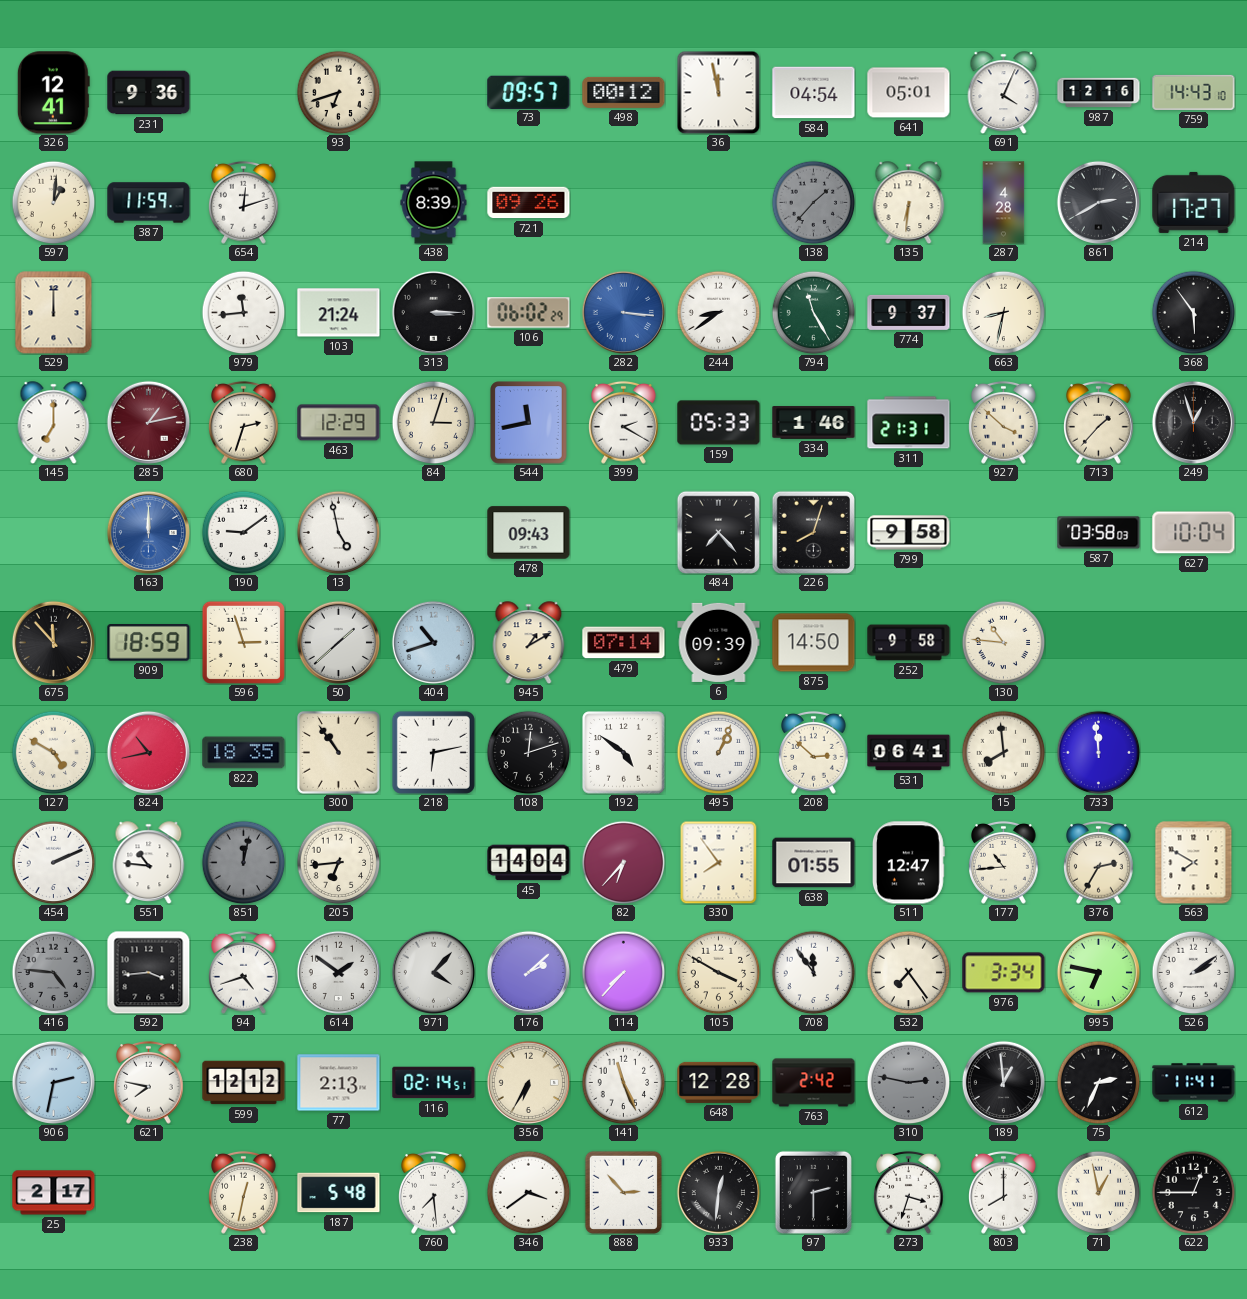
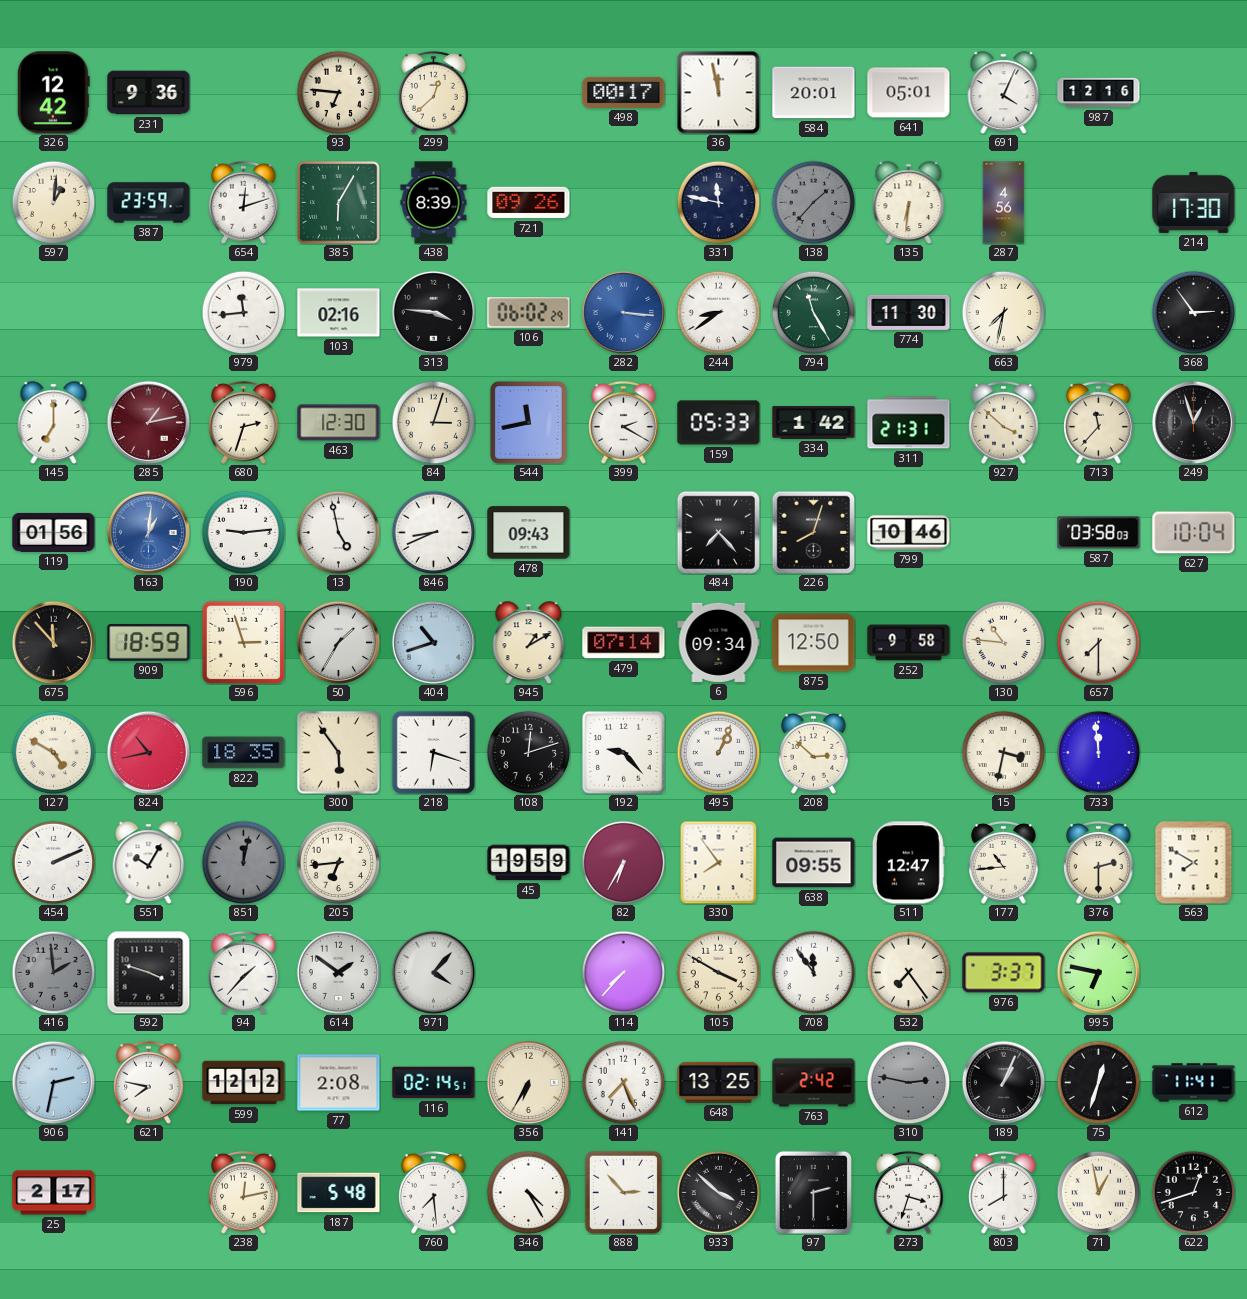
326: 12:41 -> 12:42
93: 6:42 -> 6:46
299: none -> 12:38
73: 09:57 -> none
498: 00:12 -> 00:17
584: 04:54 -> 20:01
759: 14:43 -> none
387: 11:59 -> 23:59
385: none -> 6:05
331: none -> 11:47
287: 4:28 -> 4:56
861: 2:40 -> none
214: 17:27 -> 17:30
529: 12:00 -> none
103: 21:24 -> 02:16
313: 3:15 -> 3:46
774: 9:37 -> 11:30
663: 8:32 -> 7:32
368: 5:54 -> 2:54
463: 12:29 -> 12:30
334: 1:46 -> 1:42
713: 1:37 -> 11:37
119: none -> 01:56
163: 12:00 -> 1:01
190: 9:09 -> 9:14
846: none -> 8:41
799: 9:58 -> 10:46
50: 1:38 -> 1:35
6: 09:39 -> 09:34
875: 14:50 -> 12:50
657: none -> 7:30
300: 10:54 -> 5:54
218: 6:13 -> 6:18
192: 4:51 -> 9:23
531: 06:41 -> none
15: 7:59 -> 3:32
551: 10:46 -> 10:05
45: 14:04 -> 19:59
82: 6:37 -> 6:35
638: 01:55 -> 09:55
376: 2:35 -> 2:30
416: 4:46 -> 1:59
592: 3:44 -> 3:48
94: 4:42 -> 1:37
176: 2:08 -> none
976: 3:34 -> 3:37
526: 2:09 -> none
77: 2:13 -> 2:08
141: 11:26 -> 7:26
648: 12:28 -> 13:25
189: 12:59 -> 1:04
75: 2:34 -> 12:33
238: 12:32 -> 12:13
346: 3:39 -> 4:25
933: 12:31 -> 3:52
622: 12:45 -> 12:42
